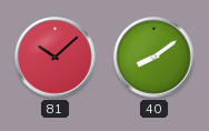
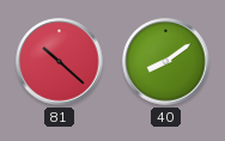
81: 10:08 -> 10:22
